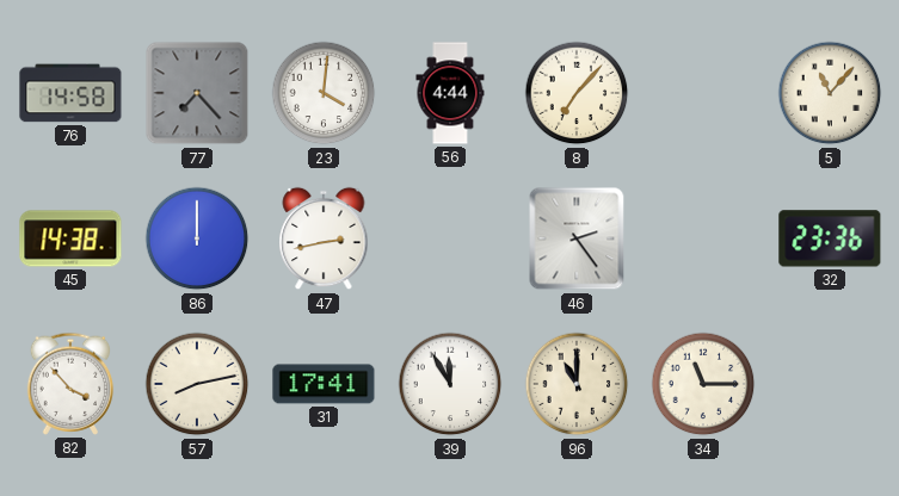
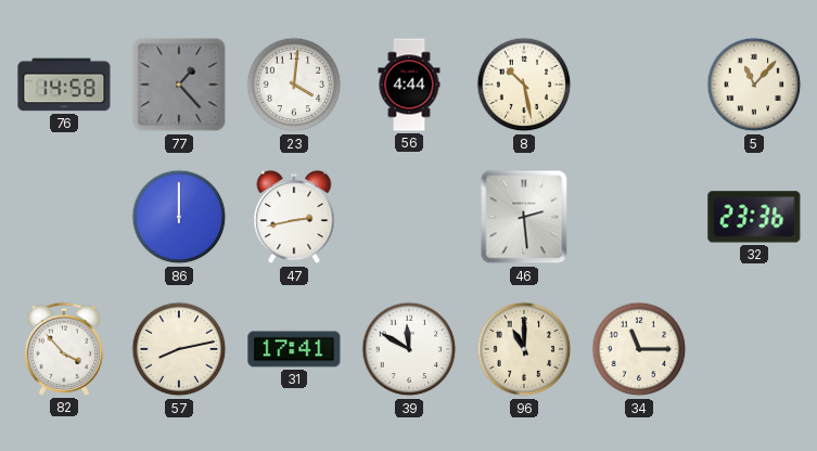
77: 7:23 -> 1:23
8: 7:07 -> 10:28
45: 14:38 -> none
46: 2:24 -> 2:29
39: 11:55 -> 11:50
